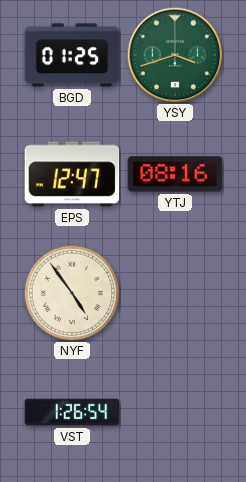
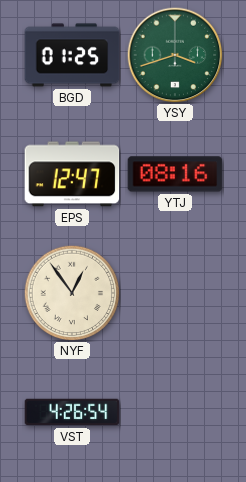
NYF: 4:54 -> 12:54
VST: 1:26 -> 4:26
